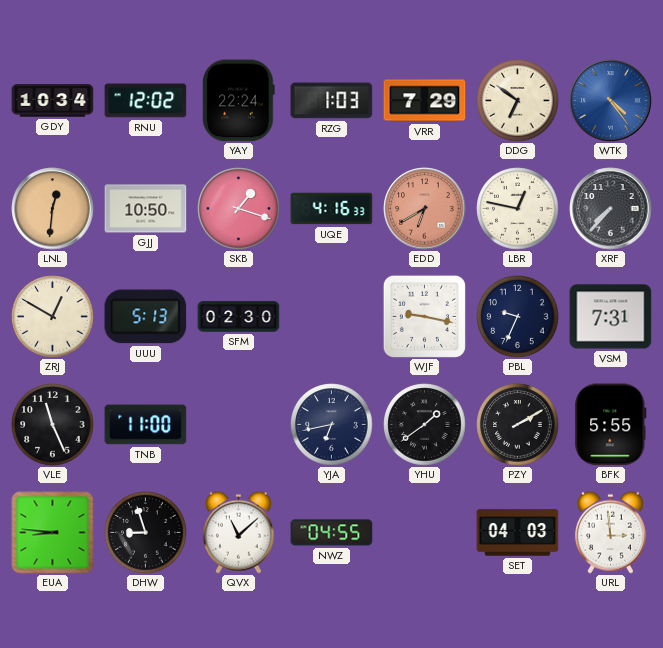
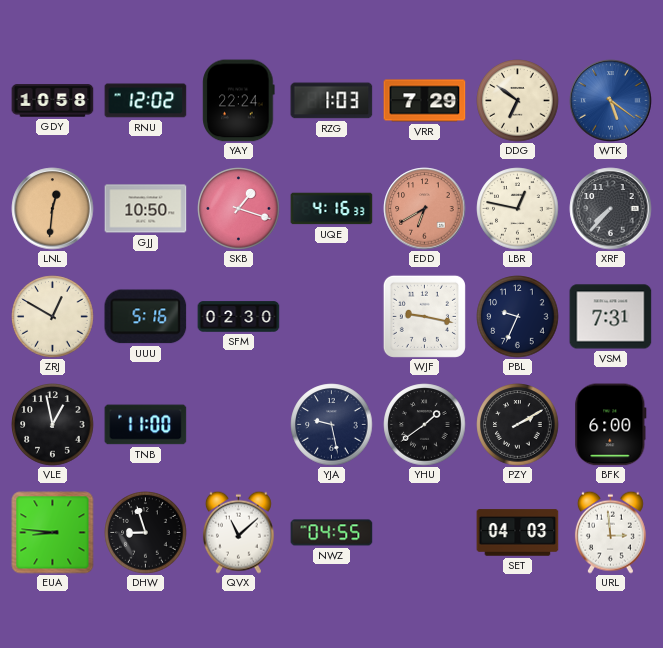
GDY: 10:34 -> 10:58
WTK: 4:24 -> 5:21
UUU: 5:13 -> 5:16
VLE: 11:26 -> 12:58
YJA: 6:43 -> 9:28
BFK: 5:55 -> 6:00
